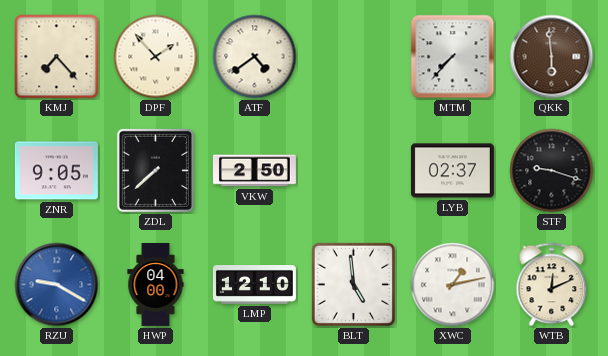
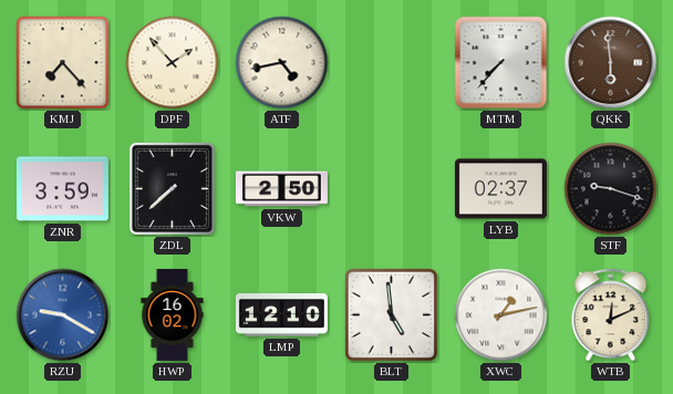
ATF: 4:39 -> 4:43
ZNR: 9:05 -> 3:59
HWP: 04:00 -> 16:02
